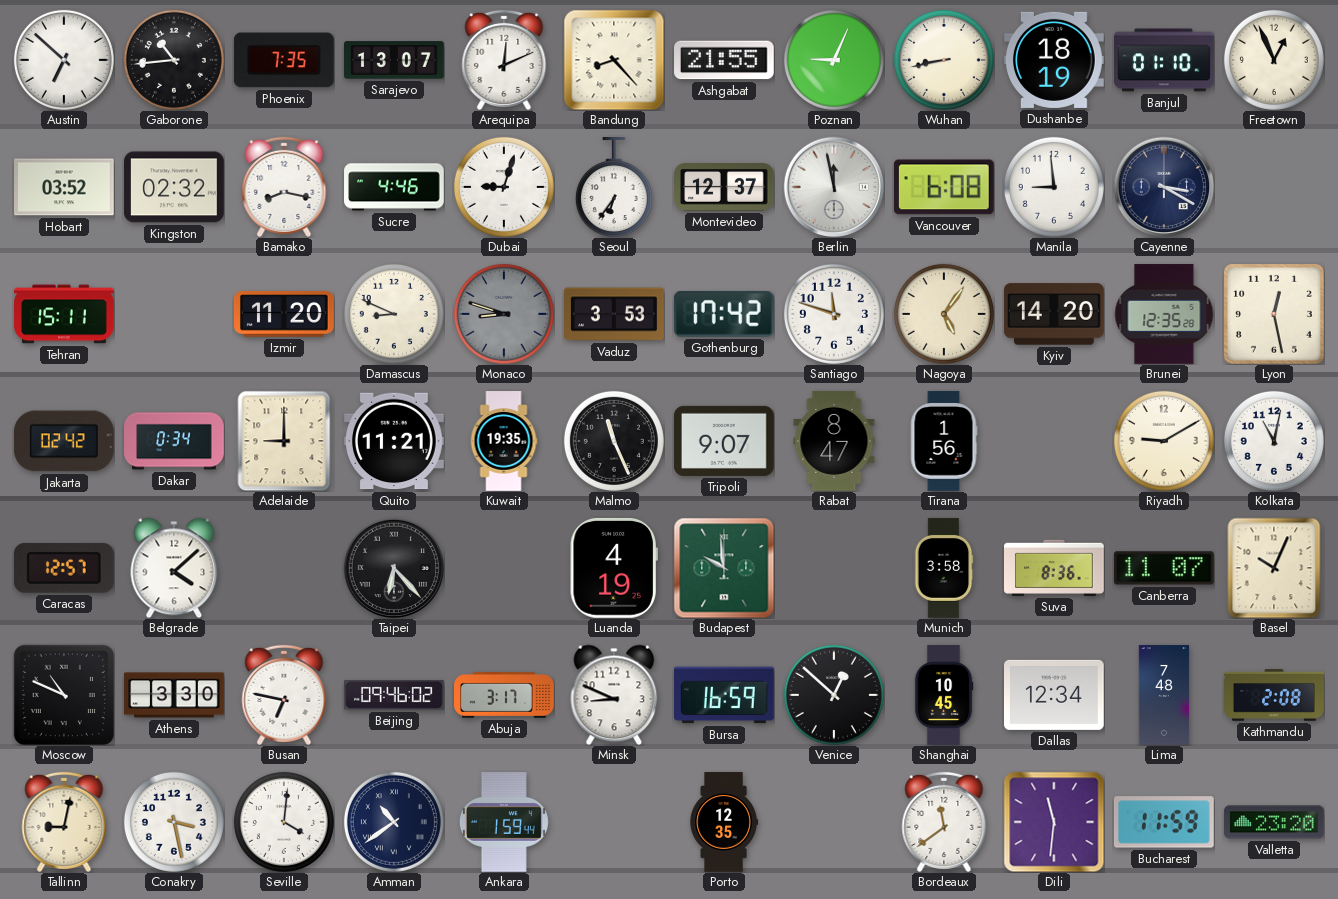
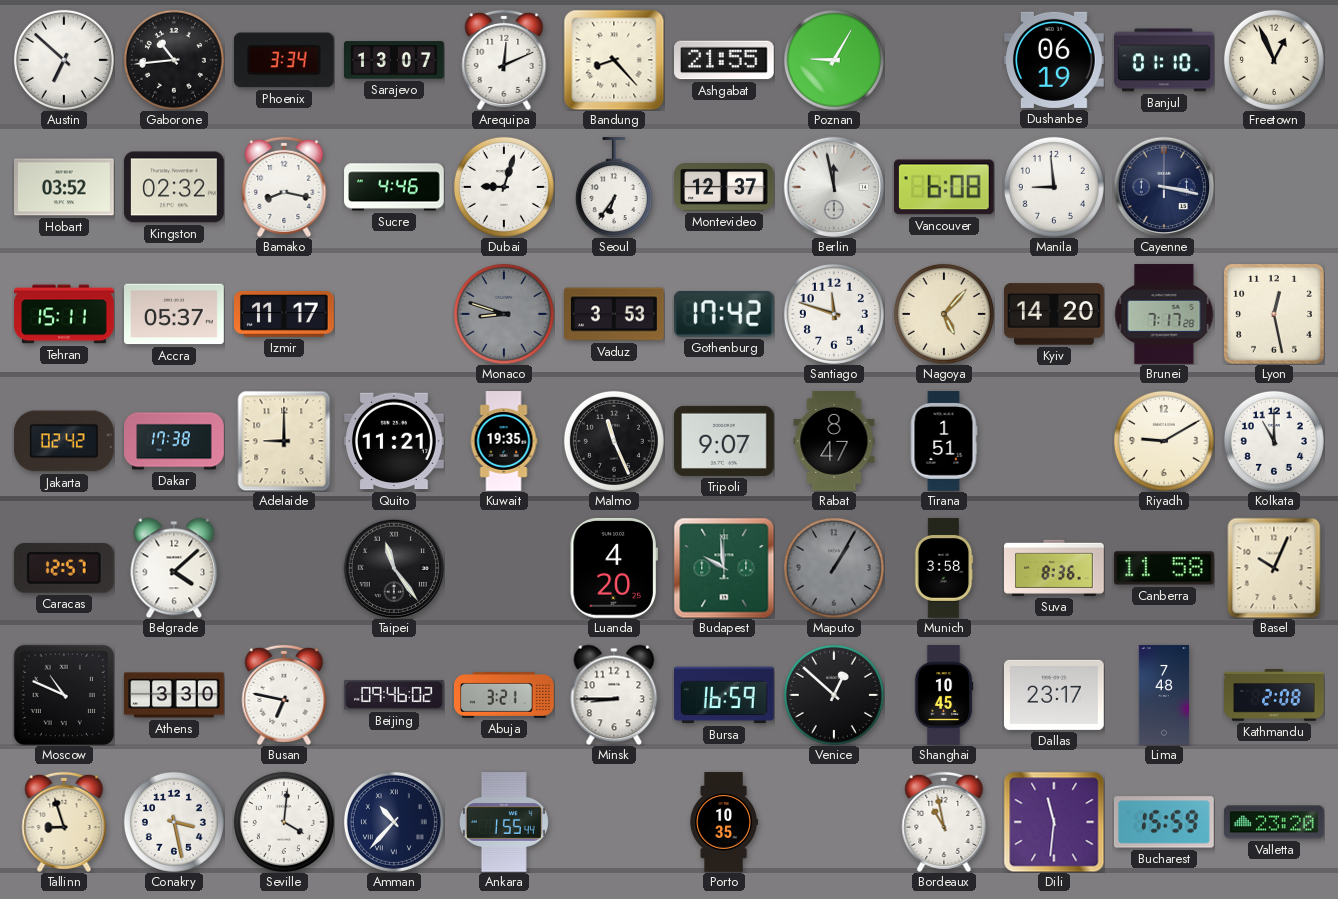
Phoenix: 7:35 -> 3:34
Poznan: 9:04 -> 9:05
Wuhan: 8:43 -> none
Dushanbe: 18:19 -> 06:19
Cayenne: 3:20 -> 3:17
Accra: none -> 05:37
Izmir: 11:20 -> 11:17
Damascus: 8:49 -> none
Nagoya: 5:06 -> 5:07
Brunei: 12:35 -> 7:17
Dakar: 0:34 -> 17:38
Tirana: 1:56 -> 1:51
Kolkata: 11:02 -> 11:00
Taipei: 6:23 -> 11:24
Luanda: 4:19 -> 4:20
Maputo: none -> 1:05
Canberra: 11:07 -> 11:58
Abuja: 3:17 -> 3:21
Minsk: 8:49 -> 8:45
Dallas: 12:34 -> 23:17
Tallinn: 9:02 -> 8:57
Amman: 10:39 -> 10:37
Ankara: 1:59 -> 1:55
Porto: 12:35 -> 10:35
Bordeaux: 11:39 -> 10:58
Bucharest: 11:59 -> 15:59
